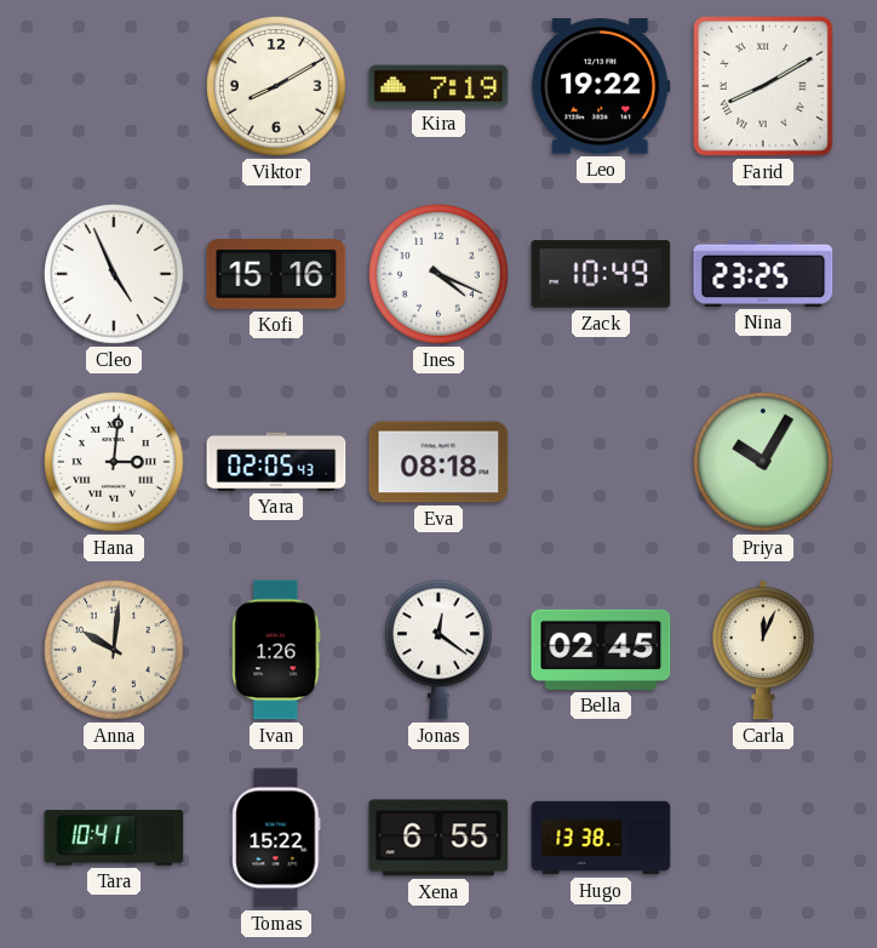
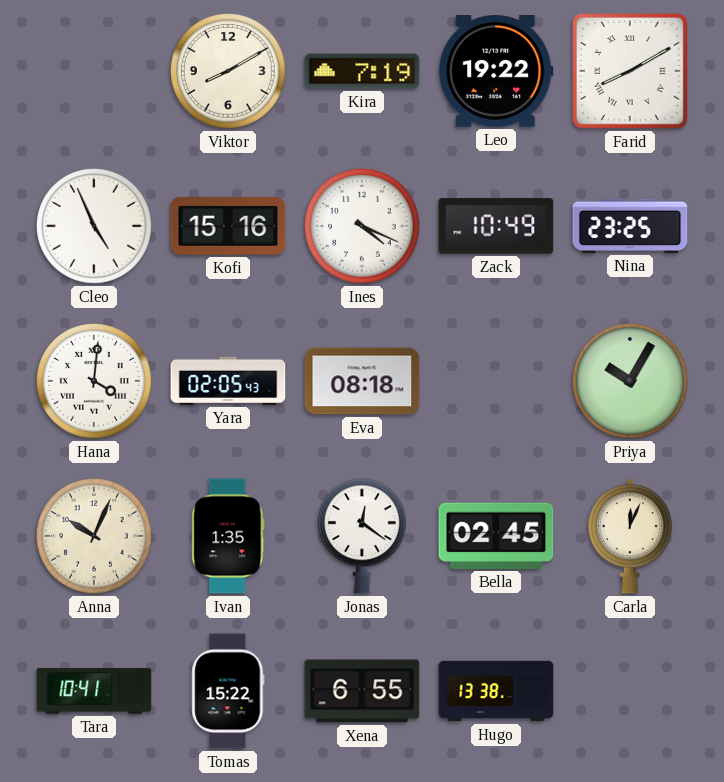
Hana: 3:01 -> 4:01
Anna: 10:01 -> 10:04
Ivan: 1:26 -> 1:35
